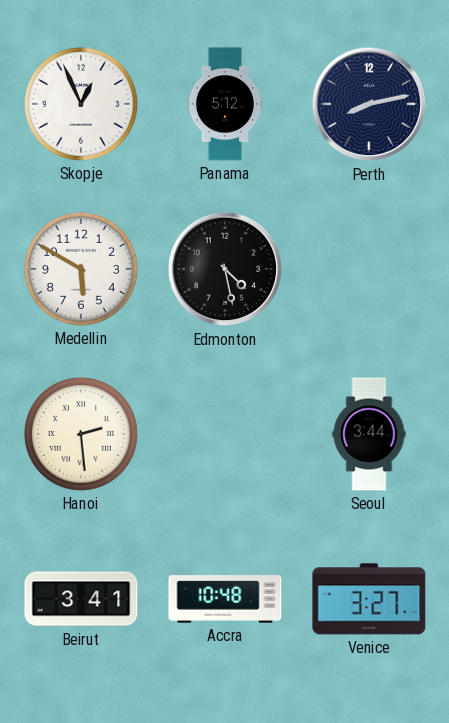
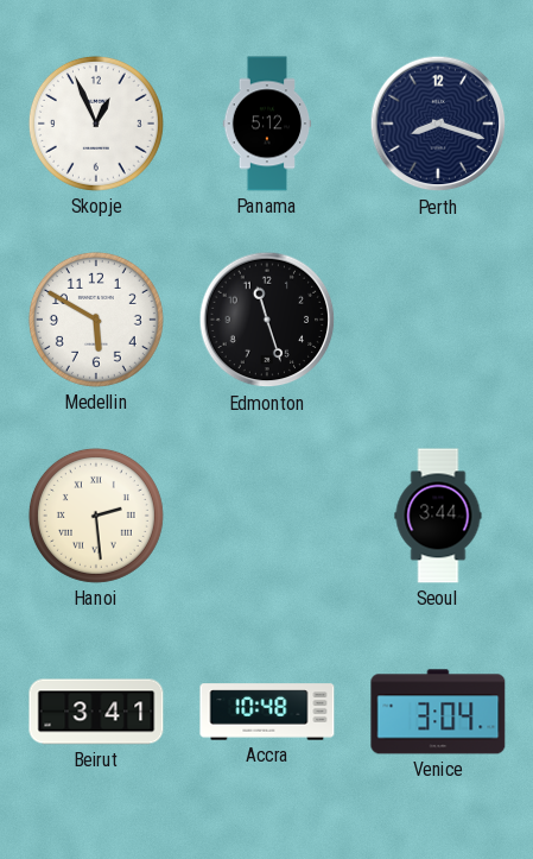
Perth: 8:13 -> 8:18
Edmonton: 4:28 -> 11:27
Venice: 3:27 -> 3:04
